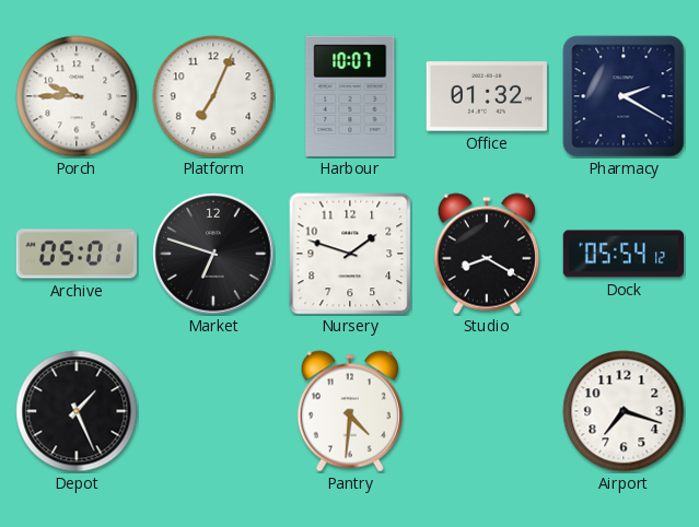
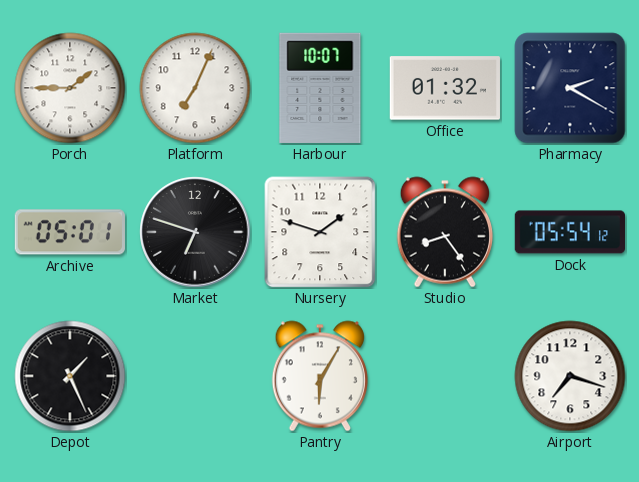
Porch: 9:45 -> 1:45
Studio: 8:20 -> 8:24
Pantry: 4:31 -> 6:05
